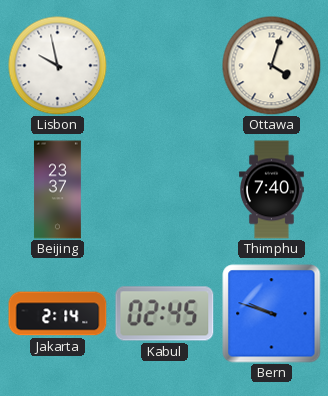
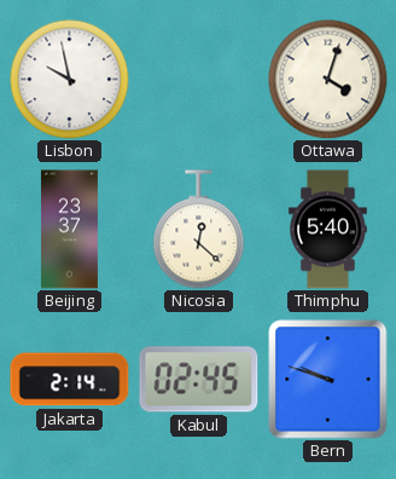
Nicosia: none -> 12:22
Thimphu: 7:40 -> 5:40
